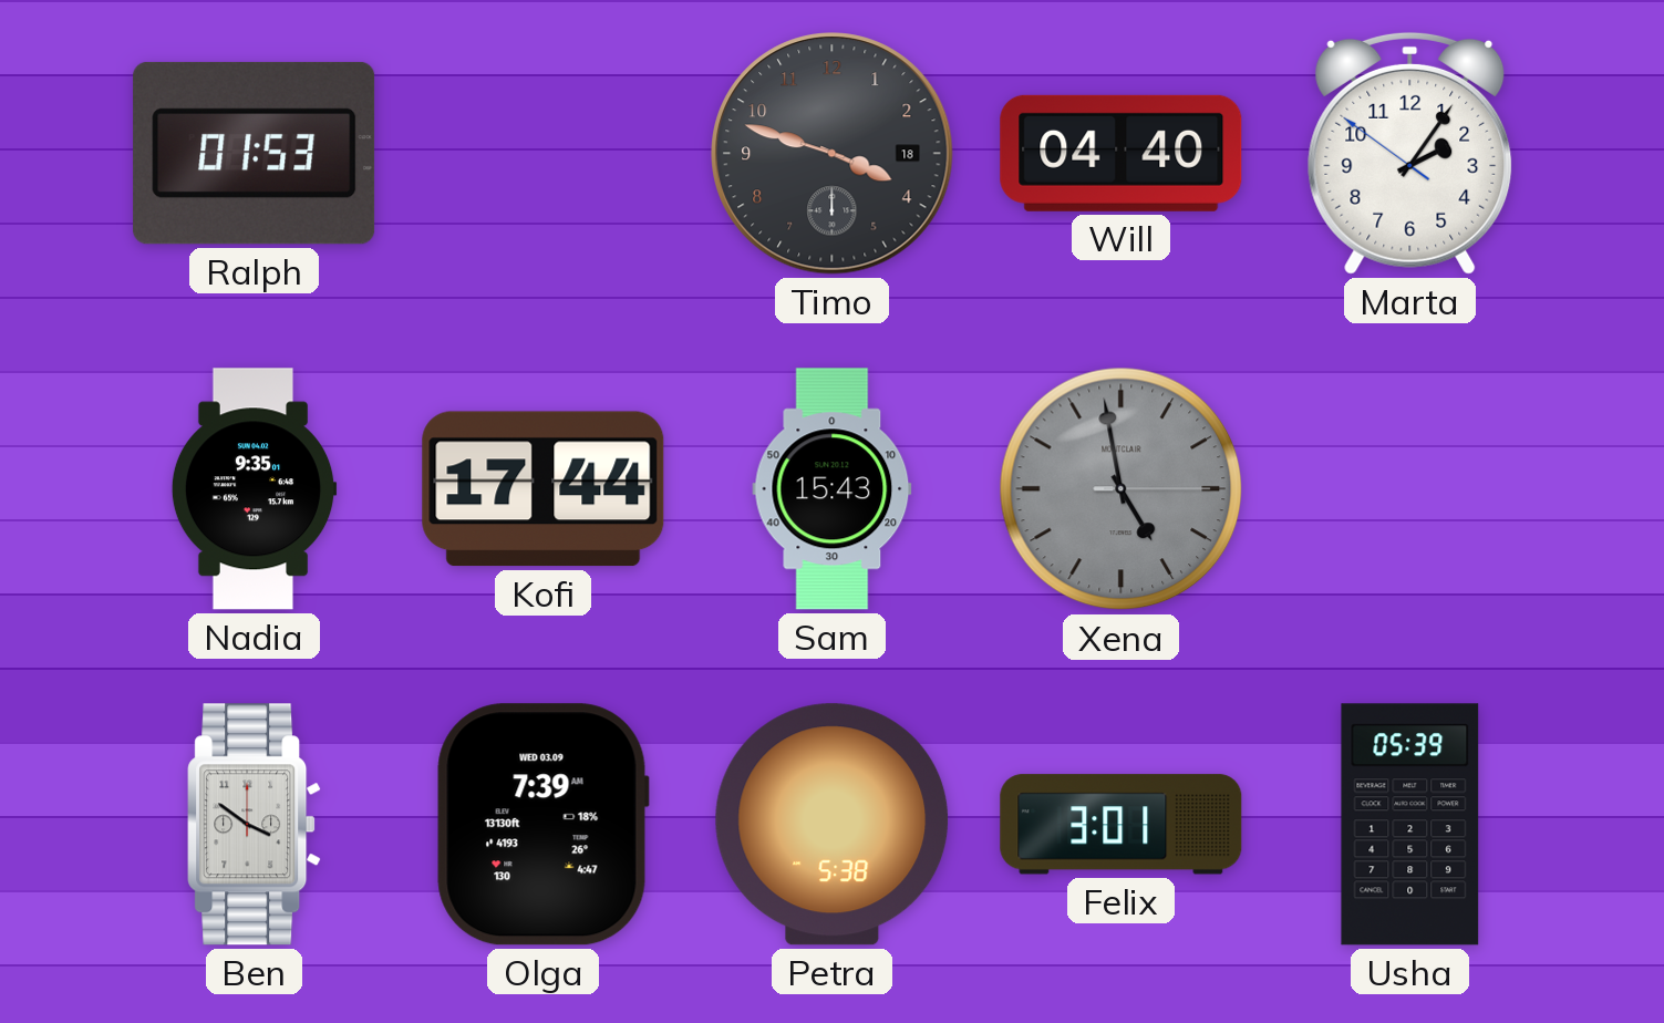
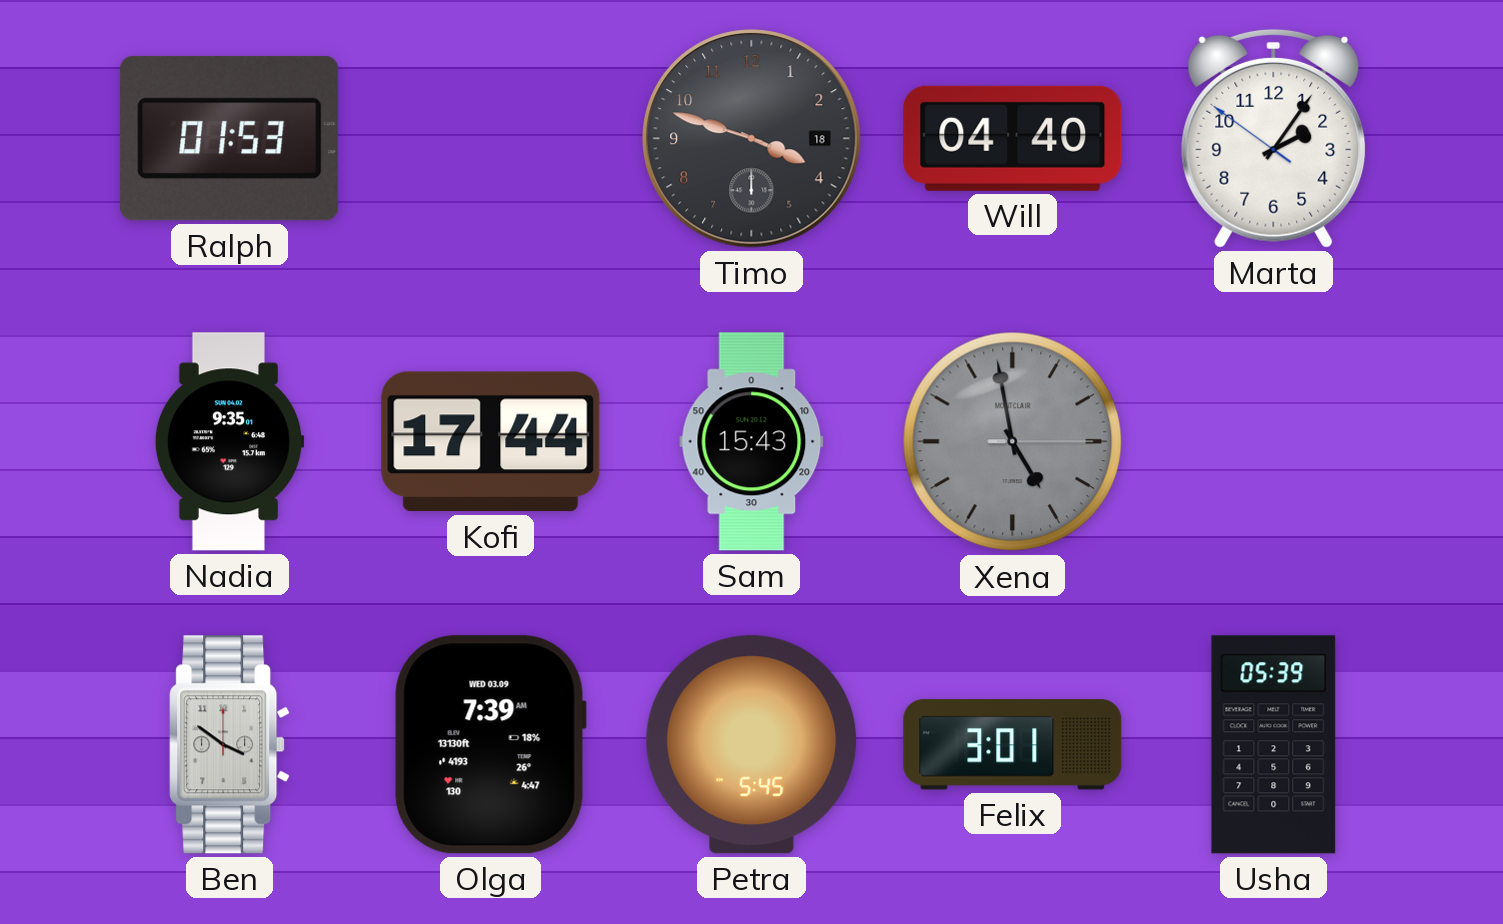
Petra: 5:38 -> 5:45
